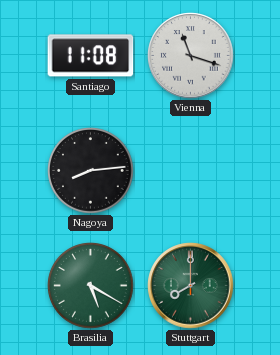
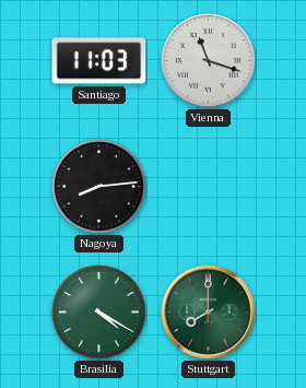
Santiago: 11:08 -> 11:03
Brasilia: 5:20 -> 4:20
